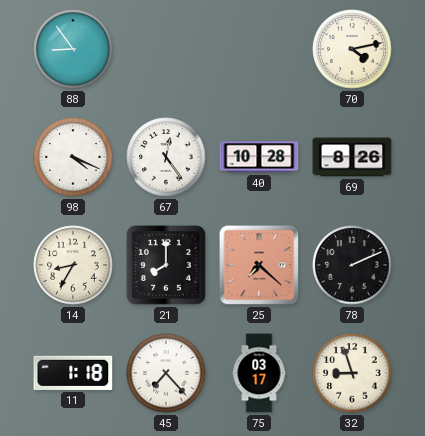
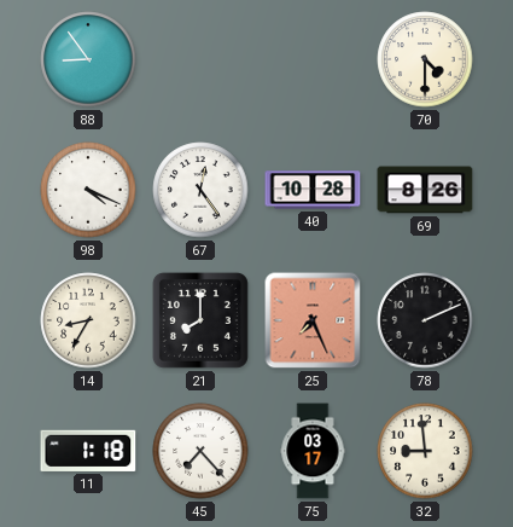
70: 4:13 -> 4:30
25: 7:22 -> 7:26
32: 8:57 -> 8:59
